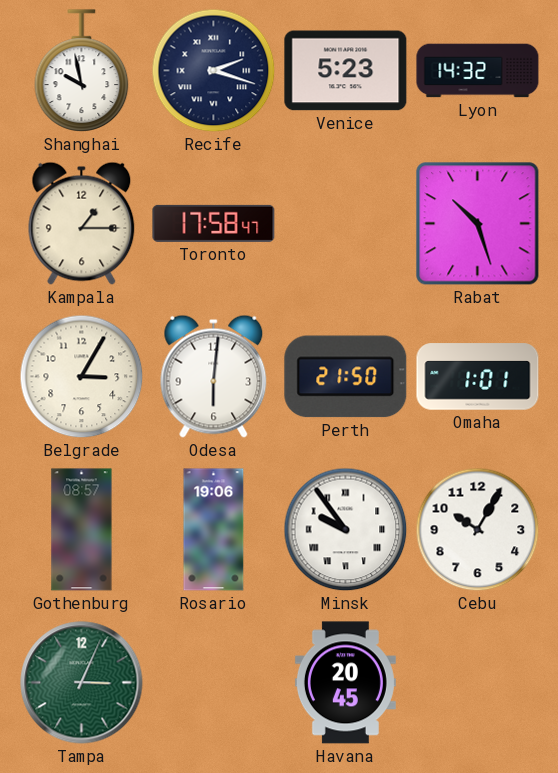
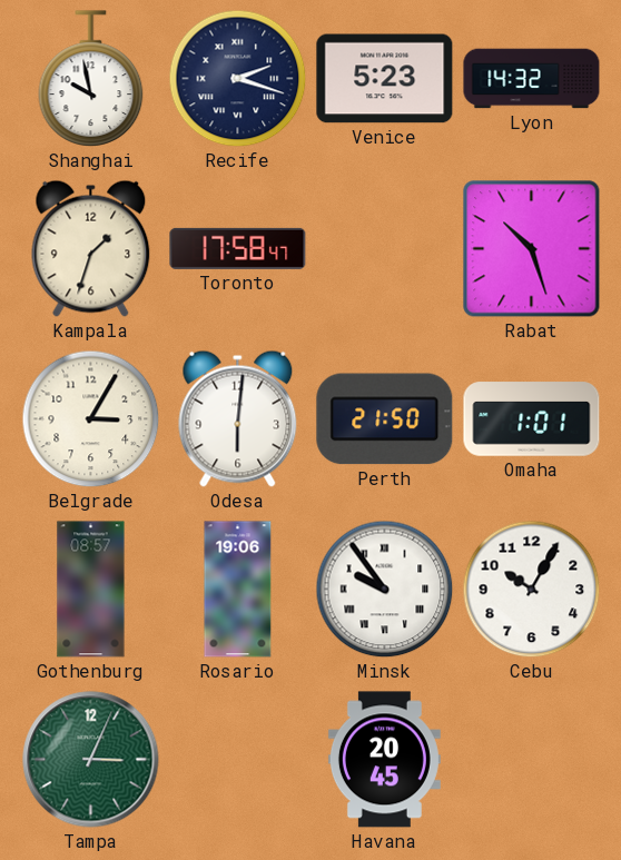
Kampala: 1:15 -> 1:33
